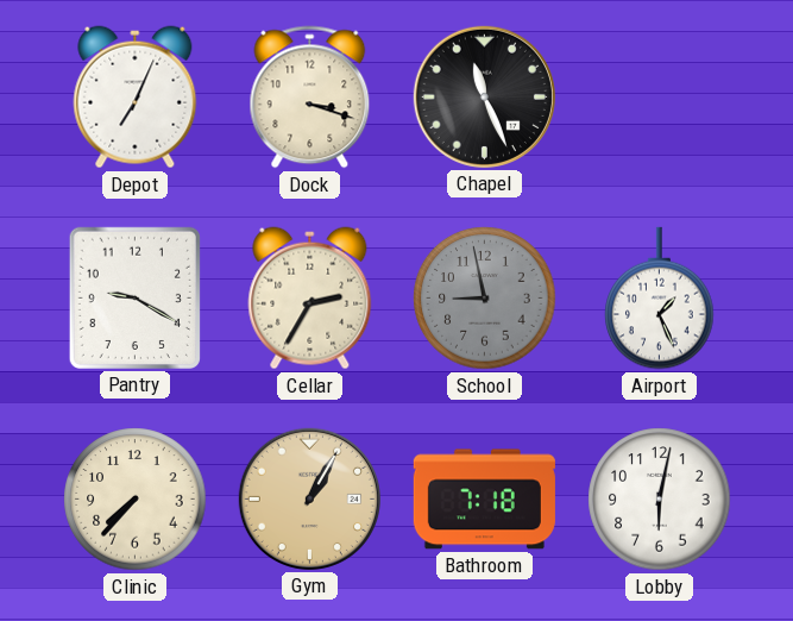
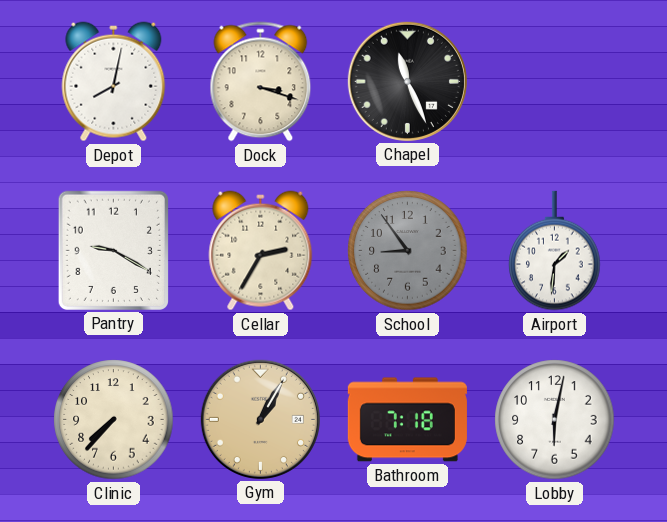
Depot: 7:04 -> 8:02
School: 8:58 -> 8:54
Airport: 1:26 -> 1:31
